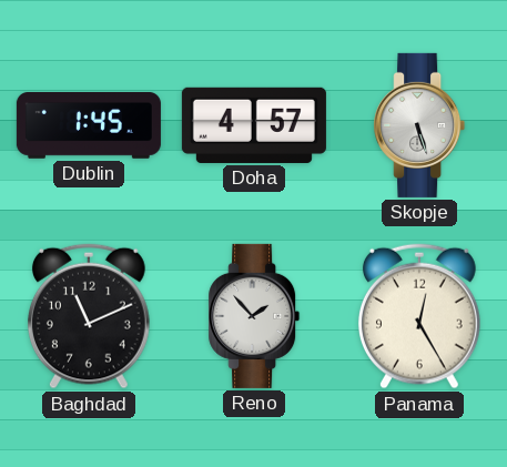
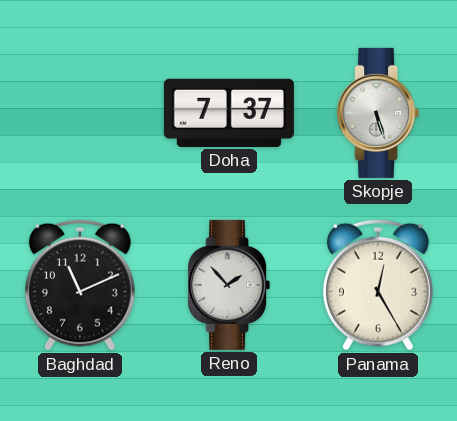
Dublin: 1:45 -> none
Doha: 4:57 -> 7:37
